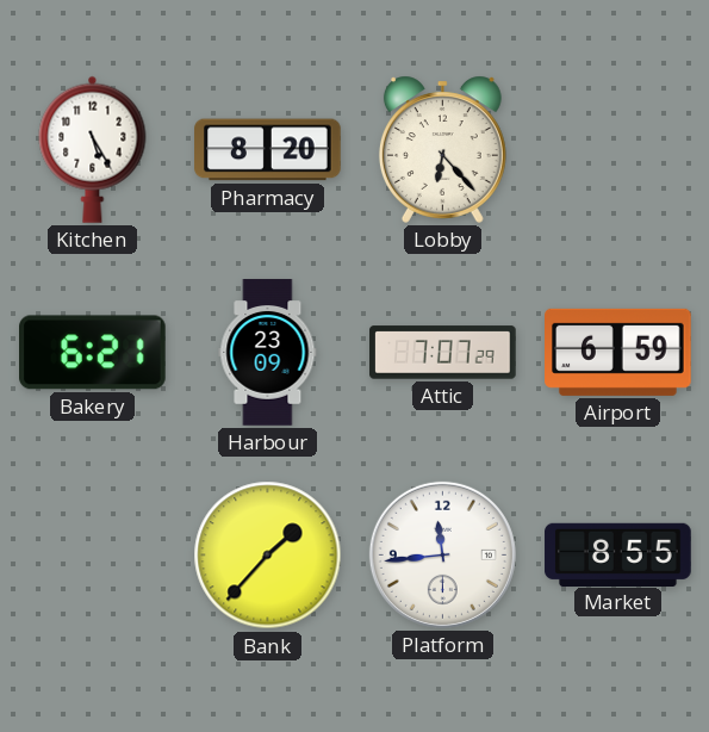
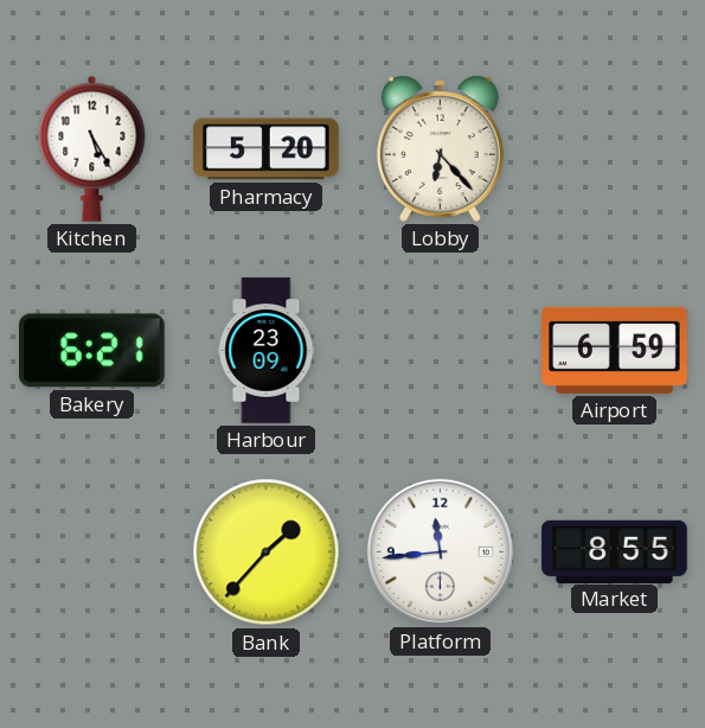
Pharmacy: 8:20 -> 5:20
Attic: 7:07 -> none
